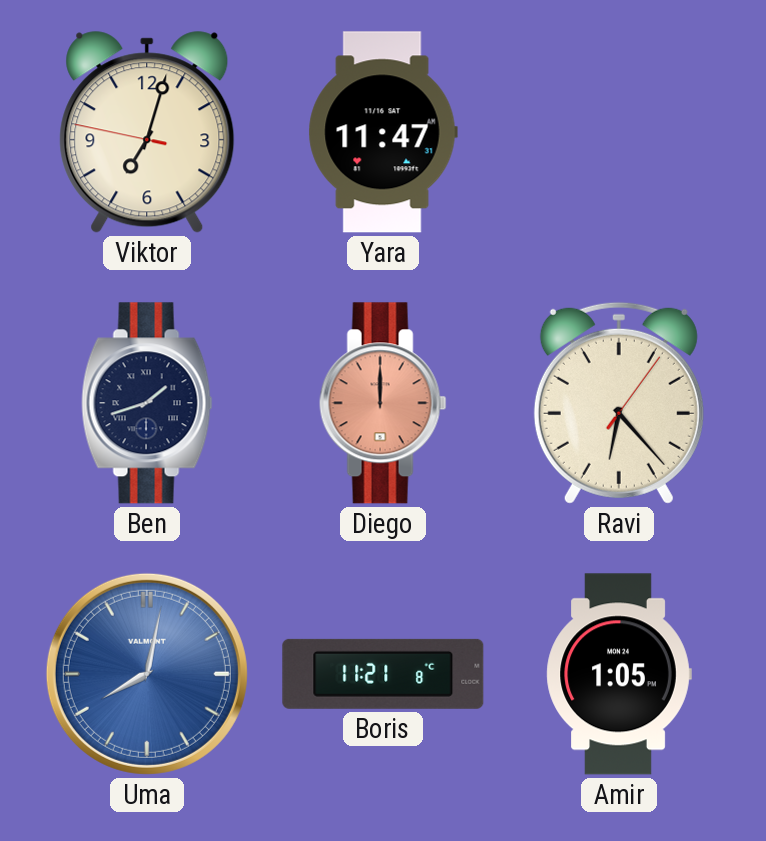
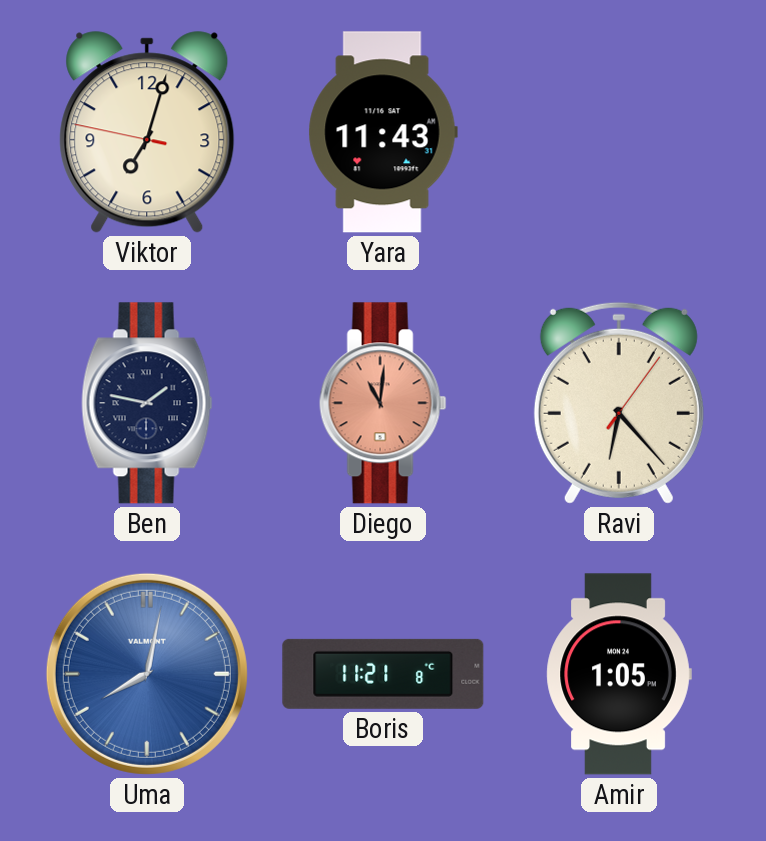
Yara: 11:47 -> 11:43
Ben: 1:42 -> 1:47
Diego: 12:00 -> 11:01
